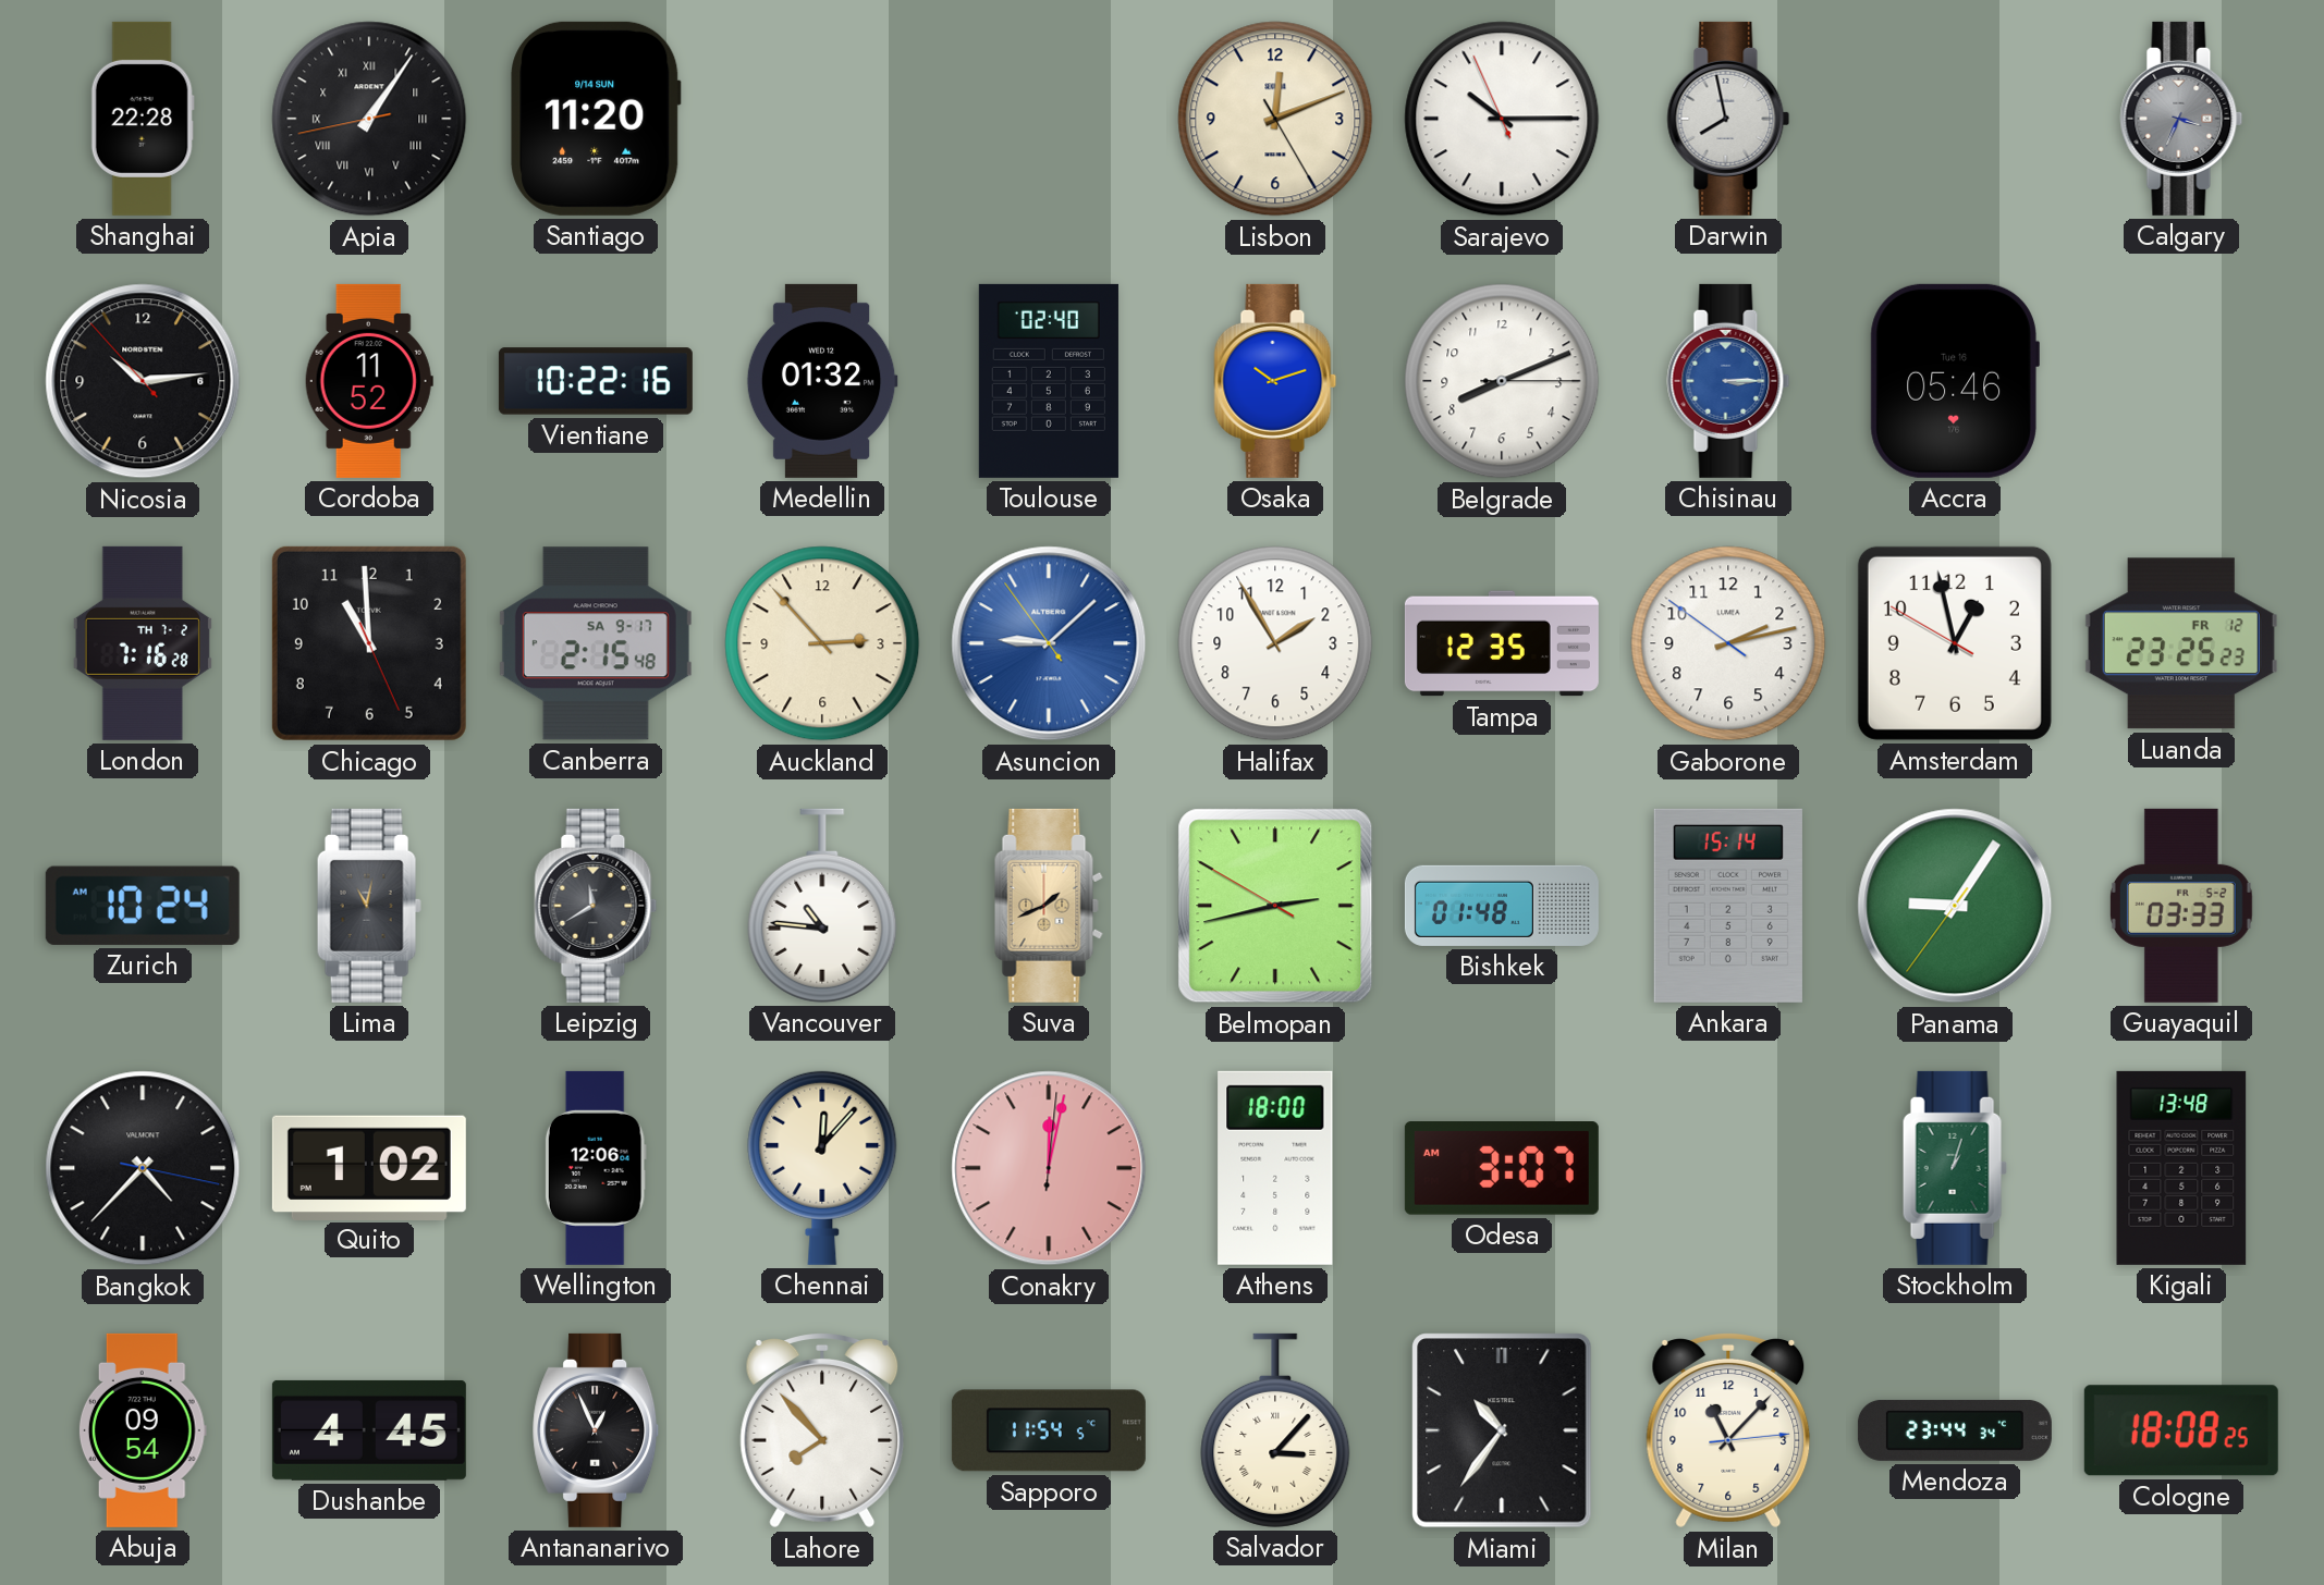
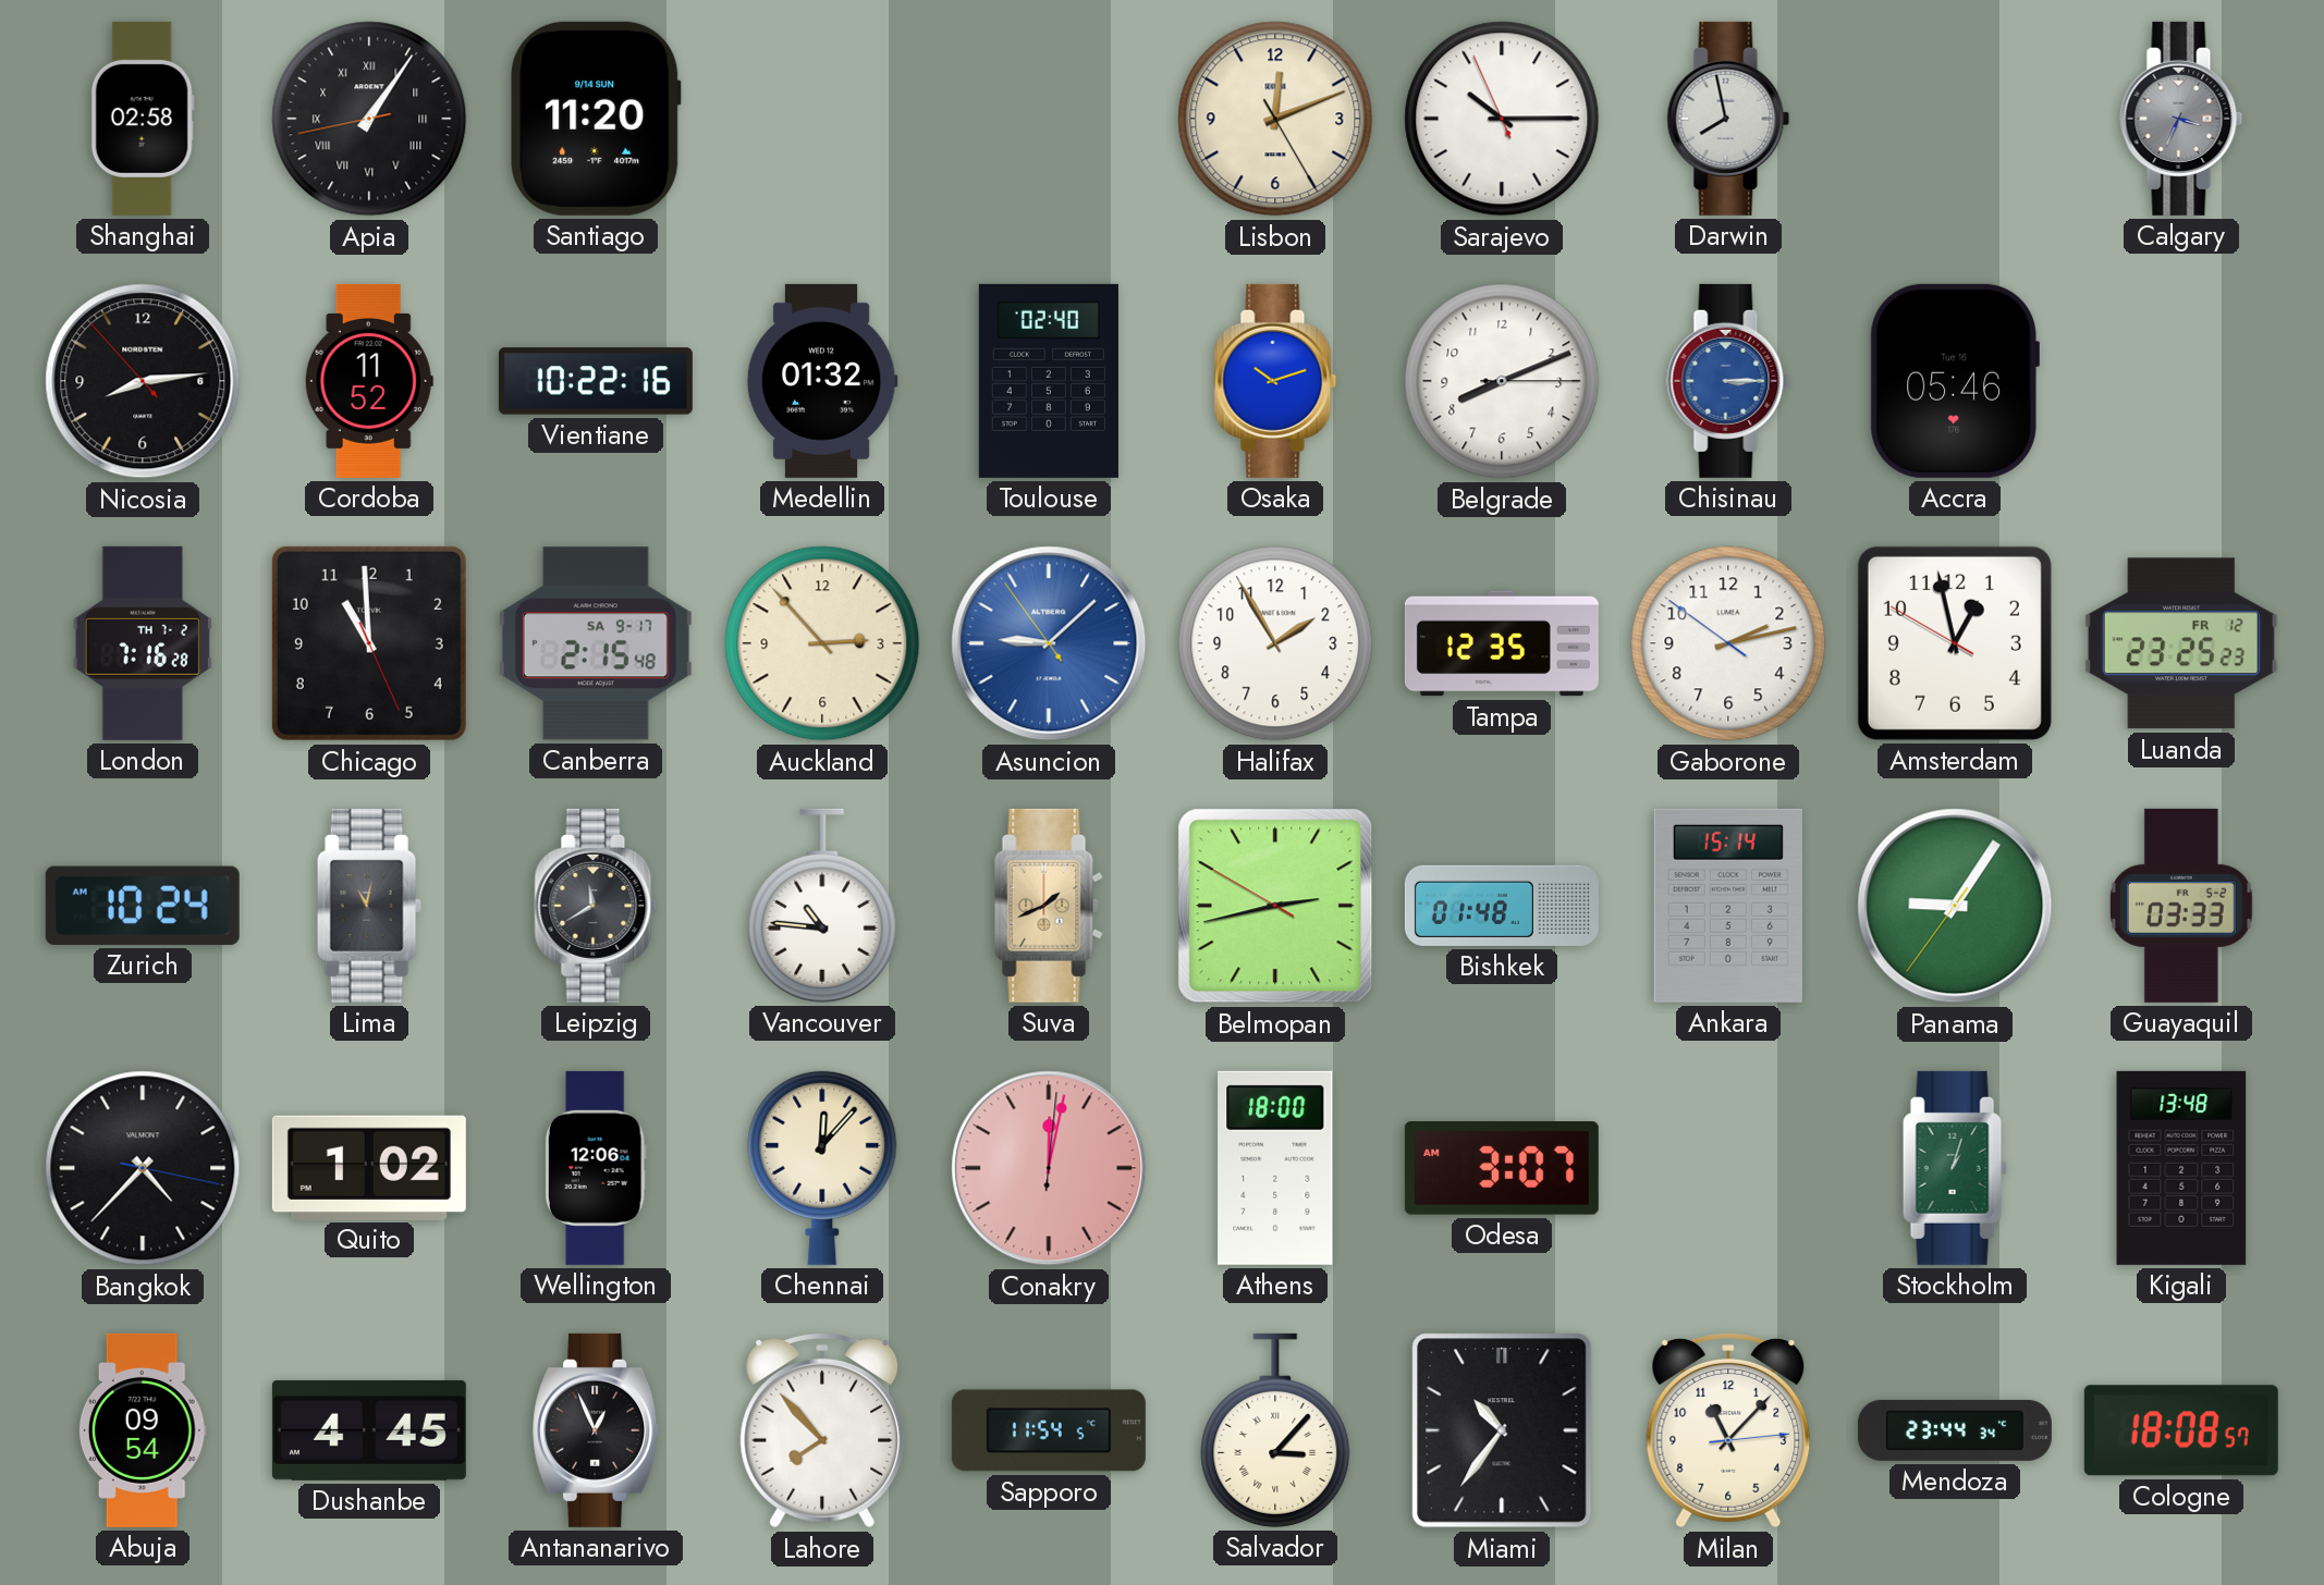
Shanghai: 22:28 -> 02:58
Nicosia: 10:13 -> 8:13
Cologne: 18:08:25 -> 18:08:57
